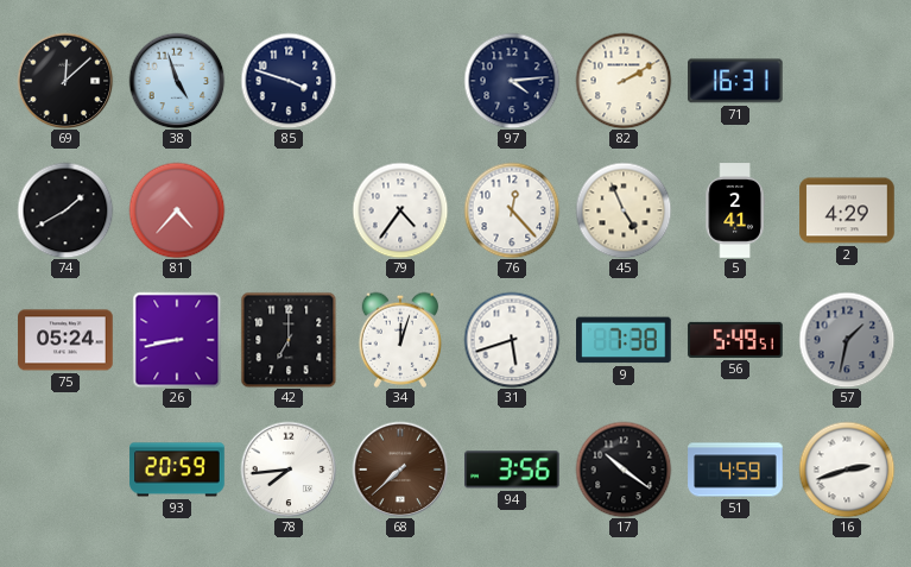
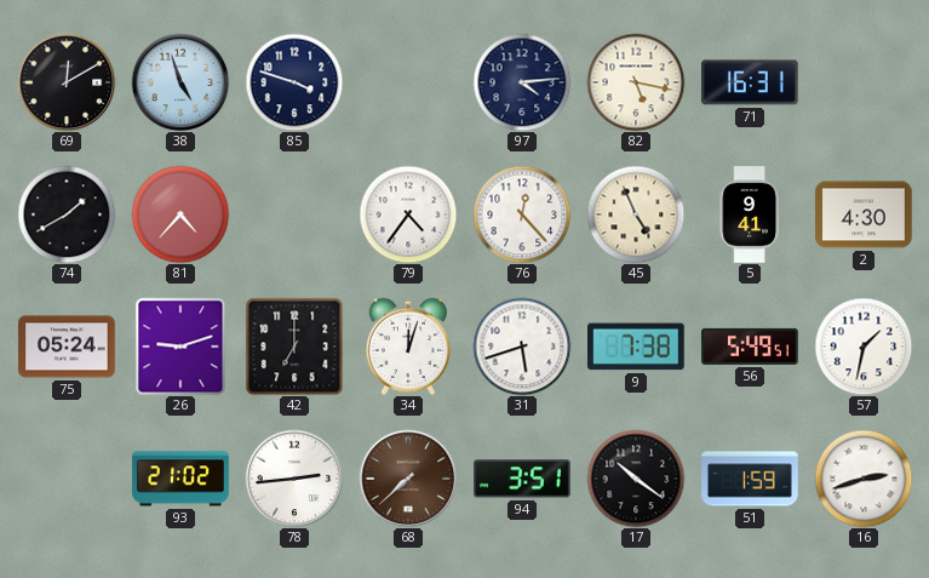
69: 12:08 -> 12:10
82: 2:10 -> 5:17
5: 2:41 -> 9:41
2: 4:29 -> 4:30
26: 8:43 -> 9:12
57 dial: grey -> white
93: 20:59 -> 21:02
78: 7:44 -> 2:44
94: 3:56 -> 3:51
51: 4:59 -> 1:59
